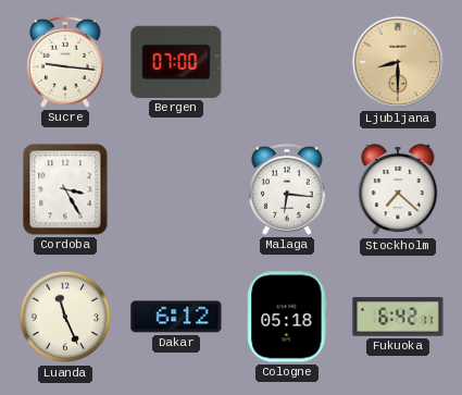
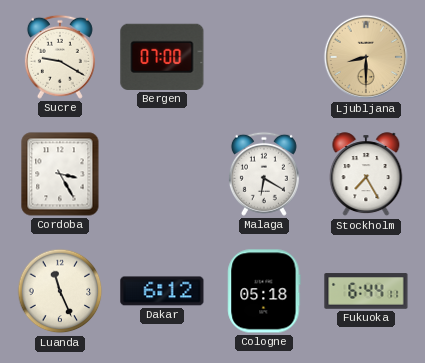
Sucre: 9:16 -> 9:20
Malaga: 6:16 -> 6:20
Stockholm: 7:22 -> 7:25
Fukuoka: 6:42 -> 6:44
